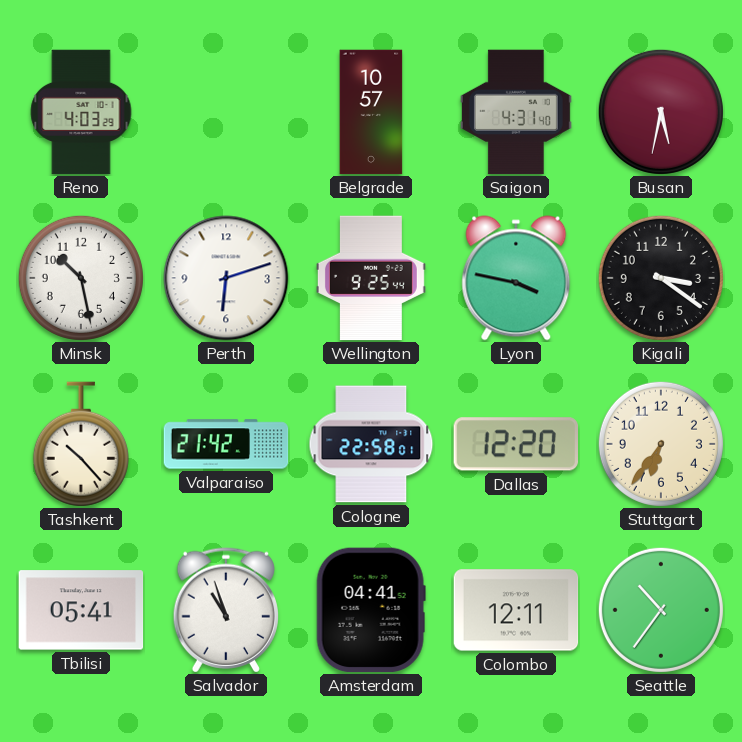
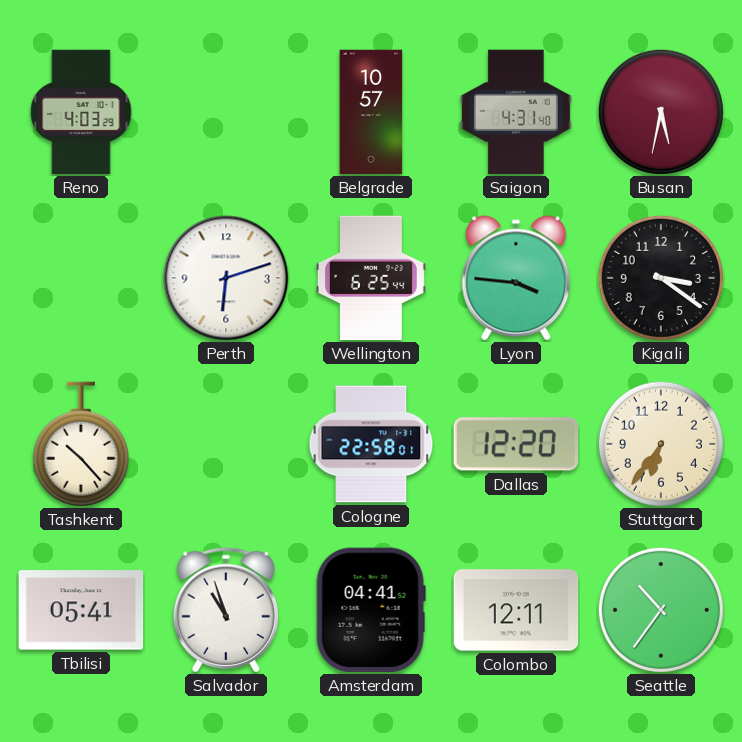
Minsk: 10:28 -> none
Wellington: 9:25 -> 6:25
Lyon: 3:47 -> 3:46
Valparaiso: 21:42 -> none
